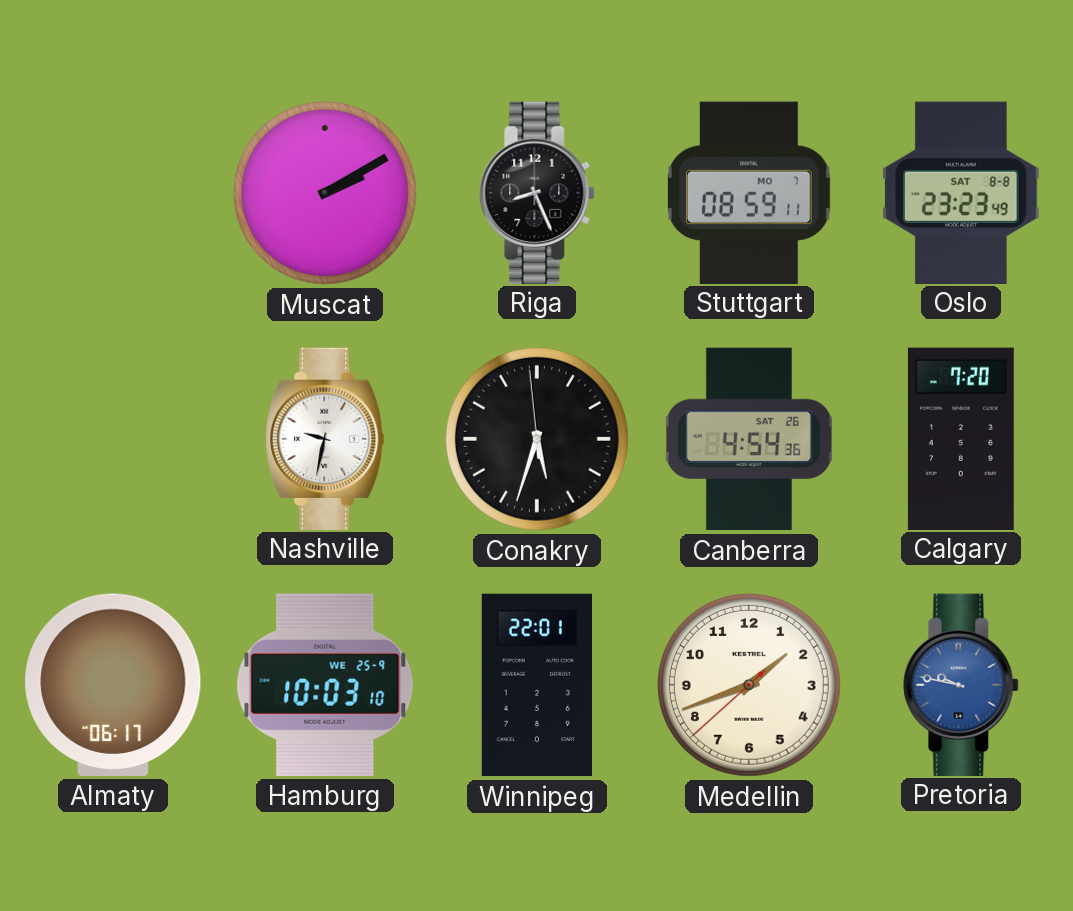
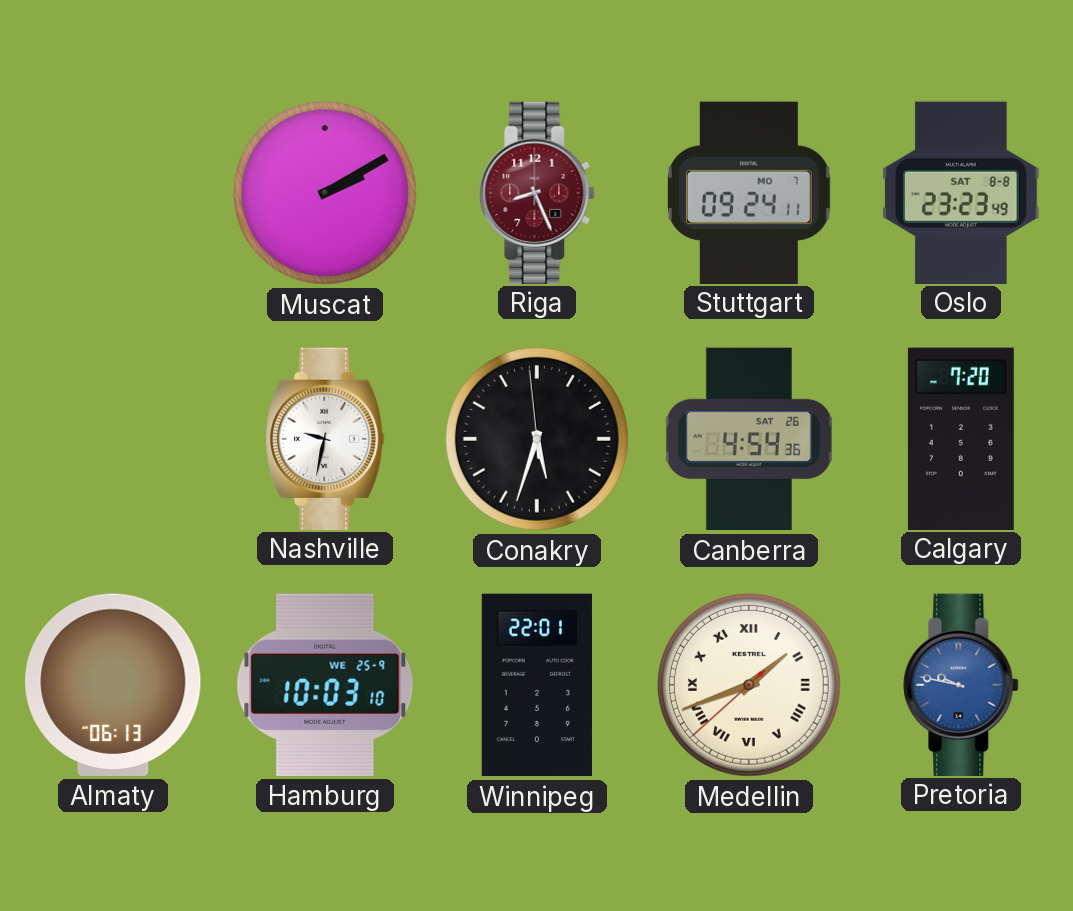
Riga dial: black -> burgundy
Stuttgart: 08:59 -> 09:24
Almaty: 06:17 -> 06:13
Medellin numerals: Arabic -> Roman
